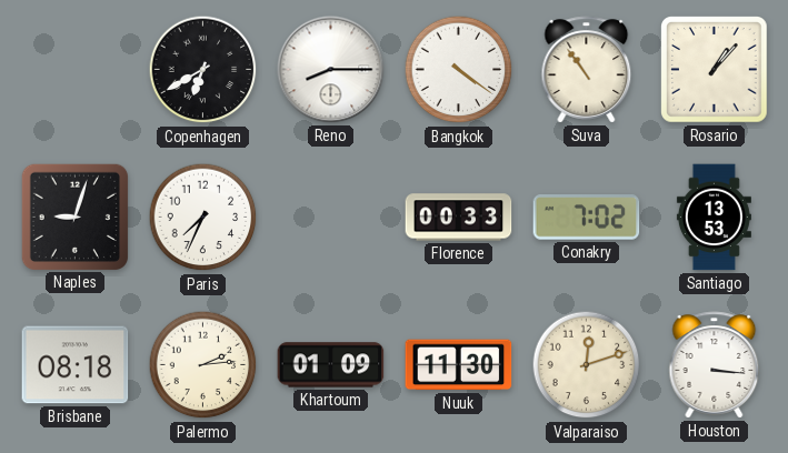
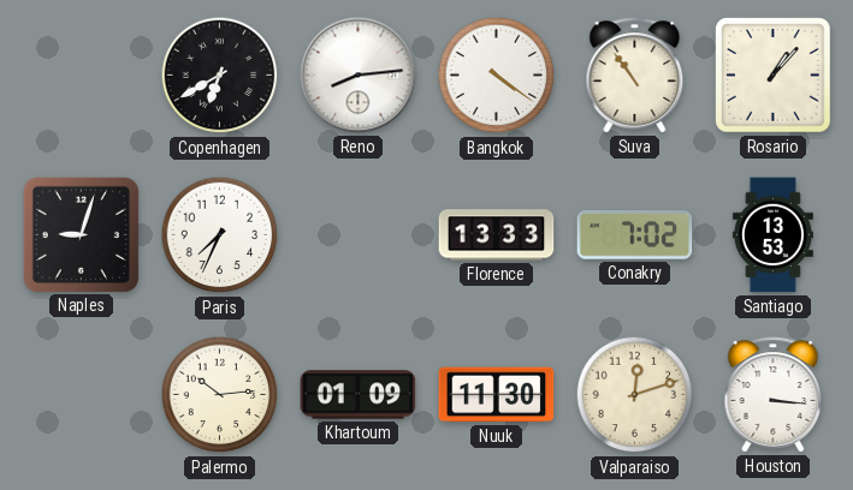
Reno: 8:15 -> 8:14
Florence: 00:33 -> 13:33
Brisbane: 08:18 -> none
Palermo: 2:14 -> 10:14
